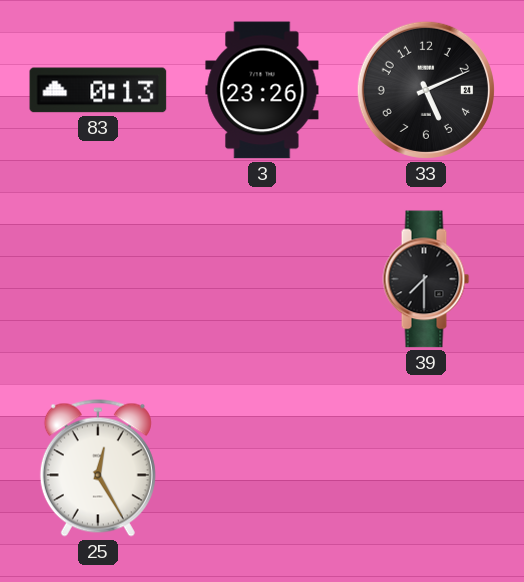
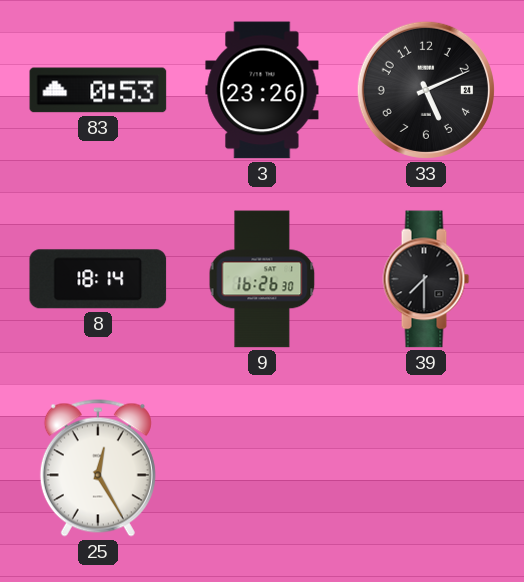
83: 0:13 -> 0:53
8: none -> 18:14
9: none -> 16:26
